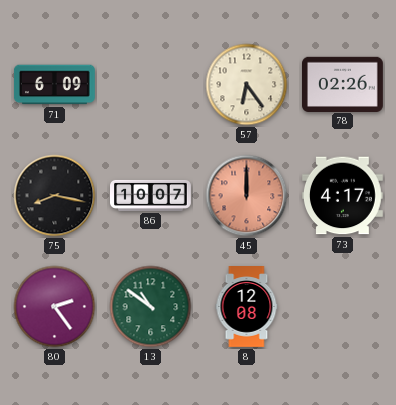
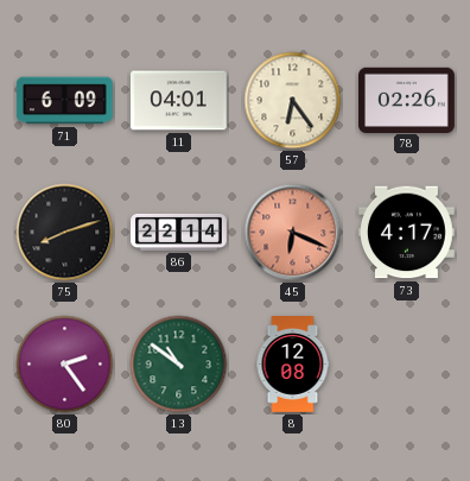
11: none -> 04:01
75: 8:17 -> 8:12
86: 10:07 -> 22:14
45: 12:00 -> 6:19
